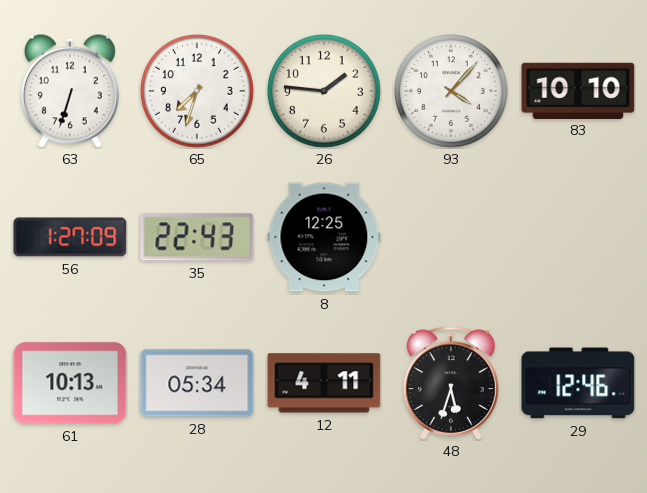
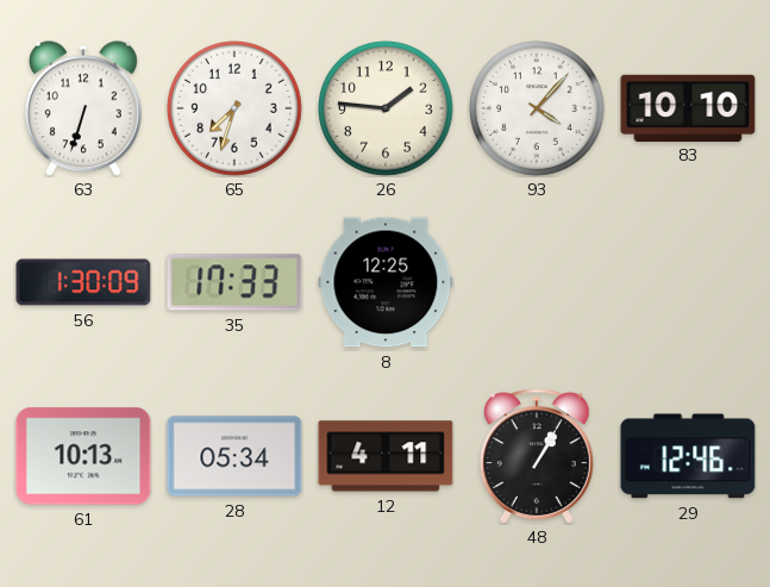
56: 1:27 -> 1:30
35: 22:43 -> 17:33
48: 5:33 -> 1:05
